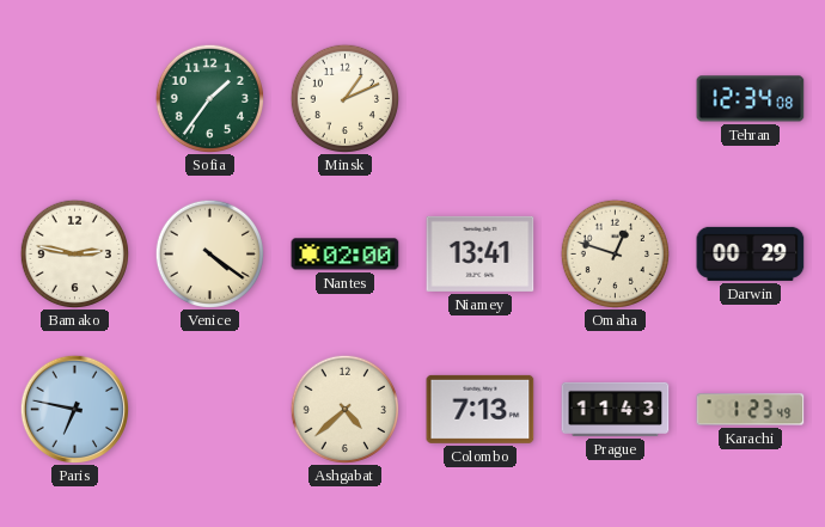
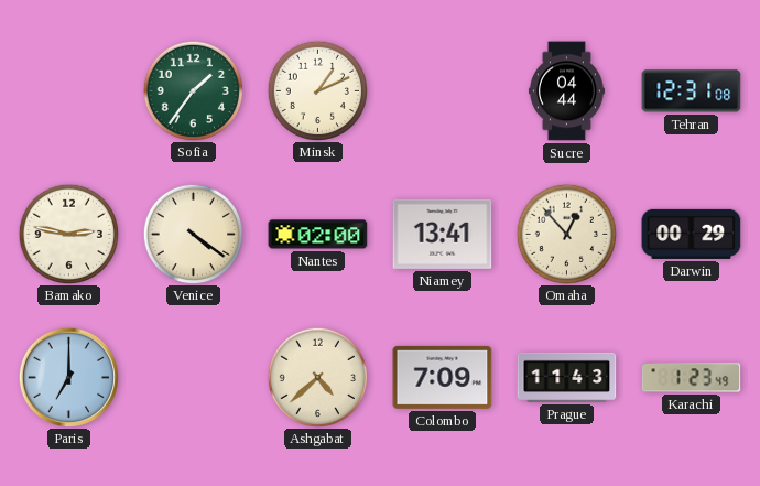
Sucre: none -> 04:44
Tehran: 12:34 -> 12:31
Omaha: 12:48 -> 12:53
Paris: 6:47 -> 7:00
Colombo: 7:13 -> 7:09
